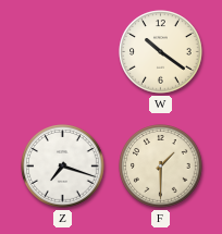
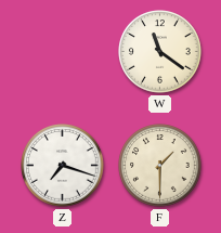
W: 10:21 -> 11:21
